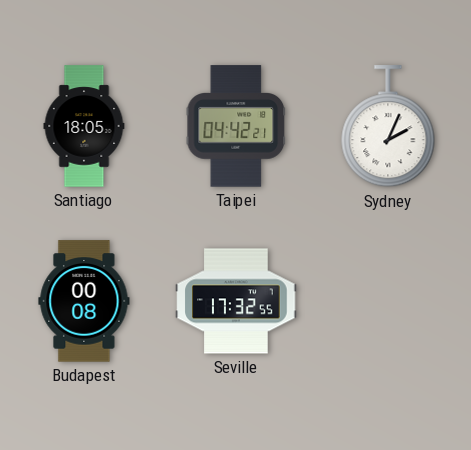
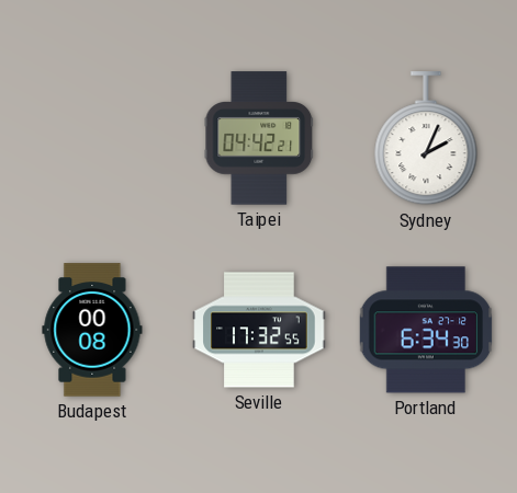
Santiago: 18:05 -> none
Portland: none -> 6:34
